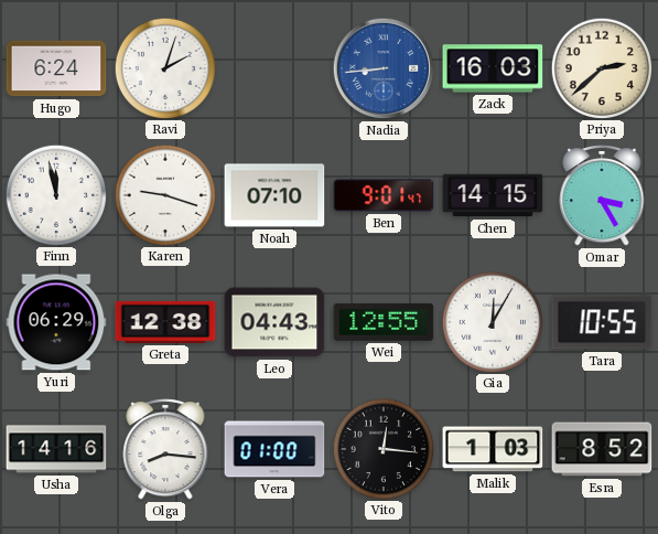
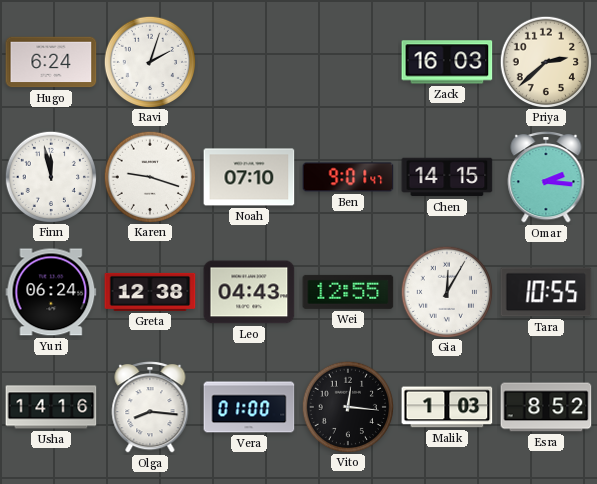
Nadia: 8:44 -> none
Omar: 3:25 -> 2:16
Yuri: 06:29 -> 06:24
